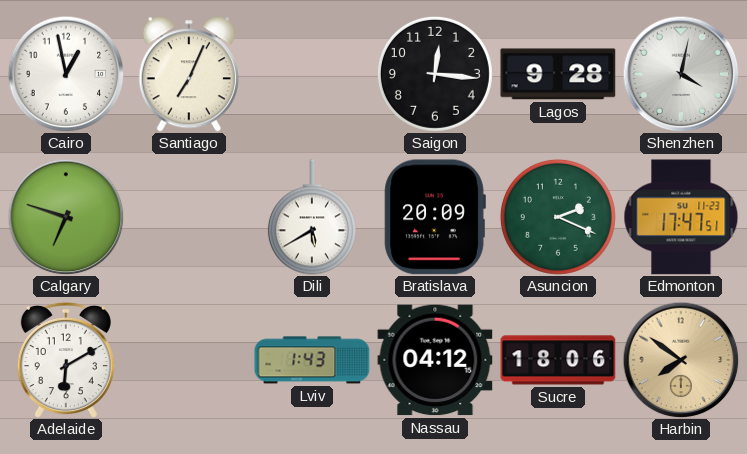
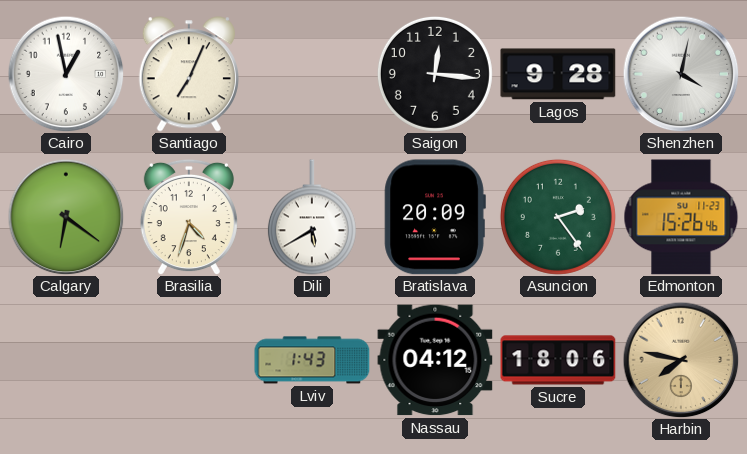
Calgary: 6:48 -> 6:21
Brasilia: none -> 4:33
Asuncion: 2:19 -> 2:24
Edmonton: 17:47 -> 15:26
Adelaide: 6:10 -> none
Harbin: 7:51 -> 7:47
